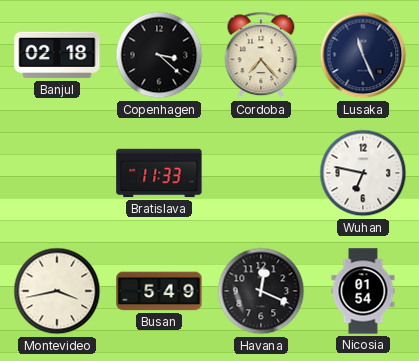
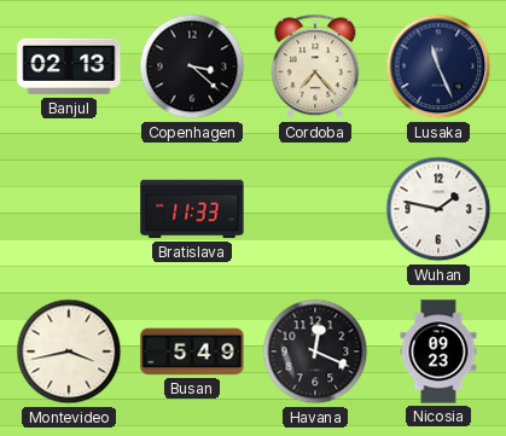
Banjul: 02:18 -> 02:13
Wuhan: 6:47 -> 1:47
Nicosia: 01:54 -> 09:23
